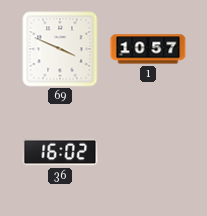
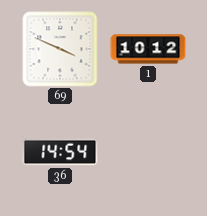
1: 10:57 -> 10:12
36: 16:02 -> 14:54
